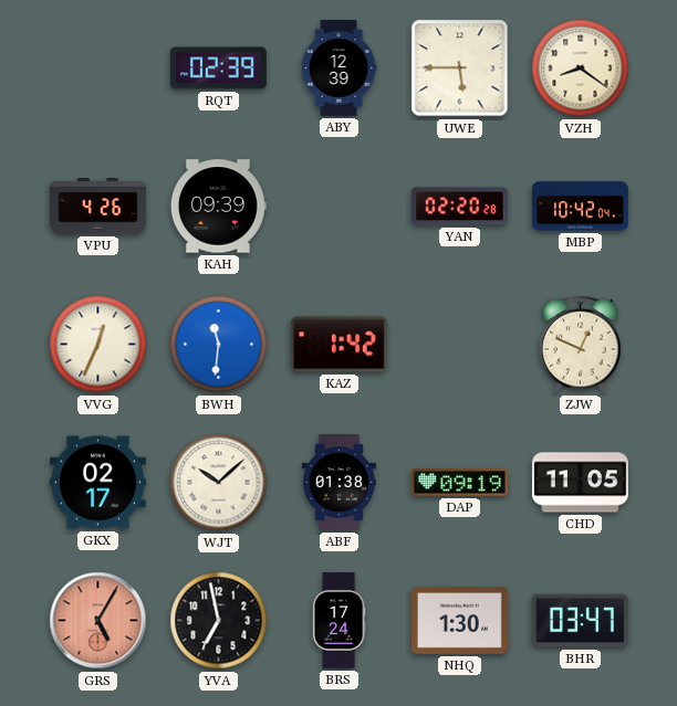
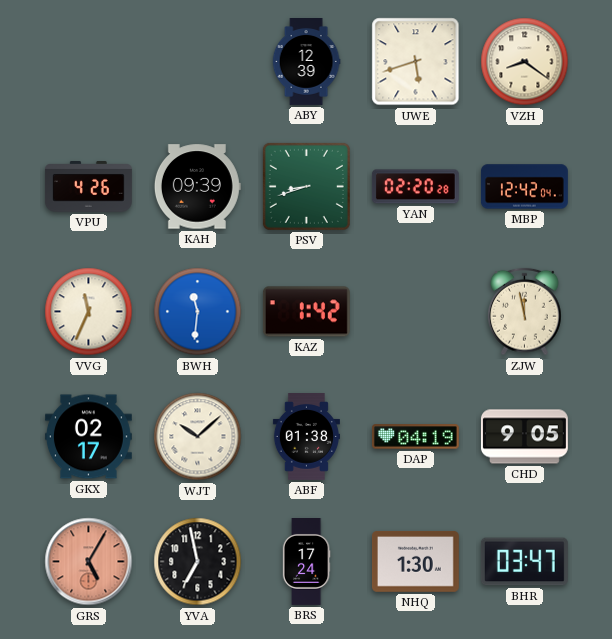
RQT: 02:39 -> none
UWE: 5:45 -> 5:42
PSV: none -> 8:42
MBP: 10:42 -> 12:42
VVG: 12:34 -> 11:34
ZJW: 12:49 -> 11:58
DAP: 09:19 -> 04:19
CHD: 11:05 -> 9:05
